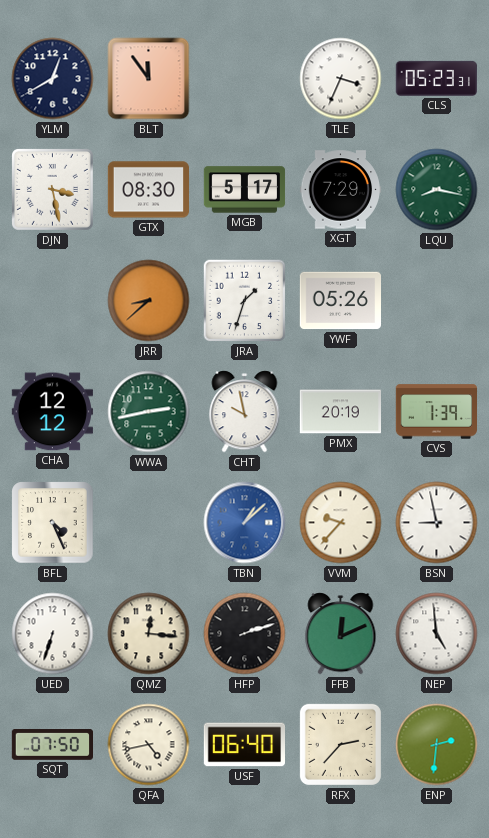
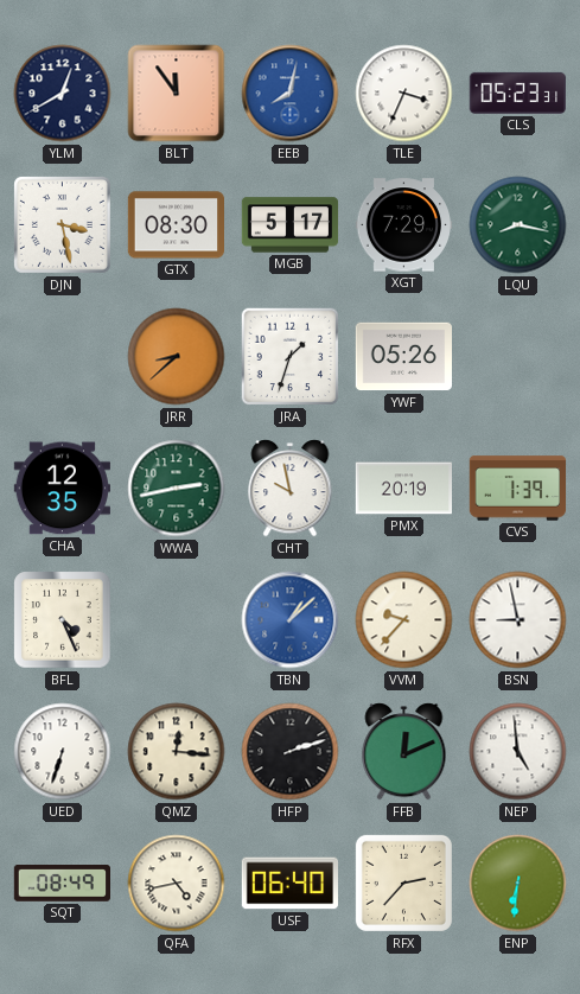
EEB: none -> 8:02
CHA: 12:12 -> 12:35
SQT: 07:50 -> 08:49
ENP: 2:31 -> 6:31
